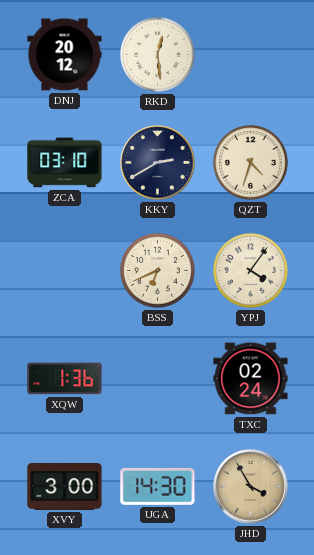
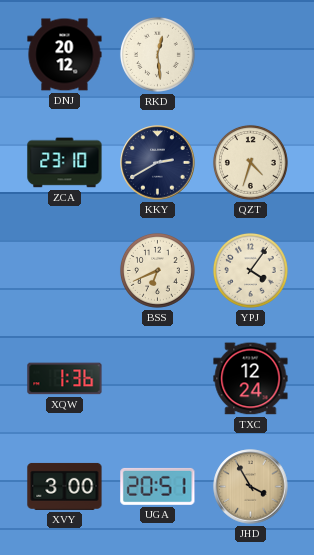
ZCA: 03:10 -> 23:10
TXC: 02:24 -> 12:24
UGA: 14:30 -> 20:51
